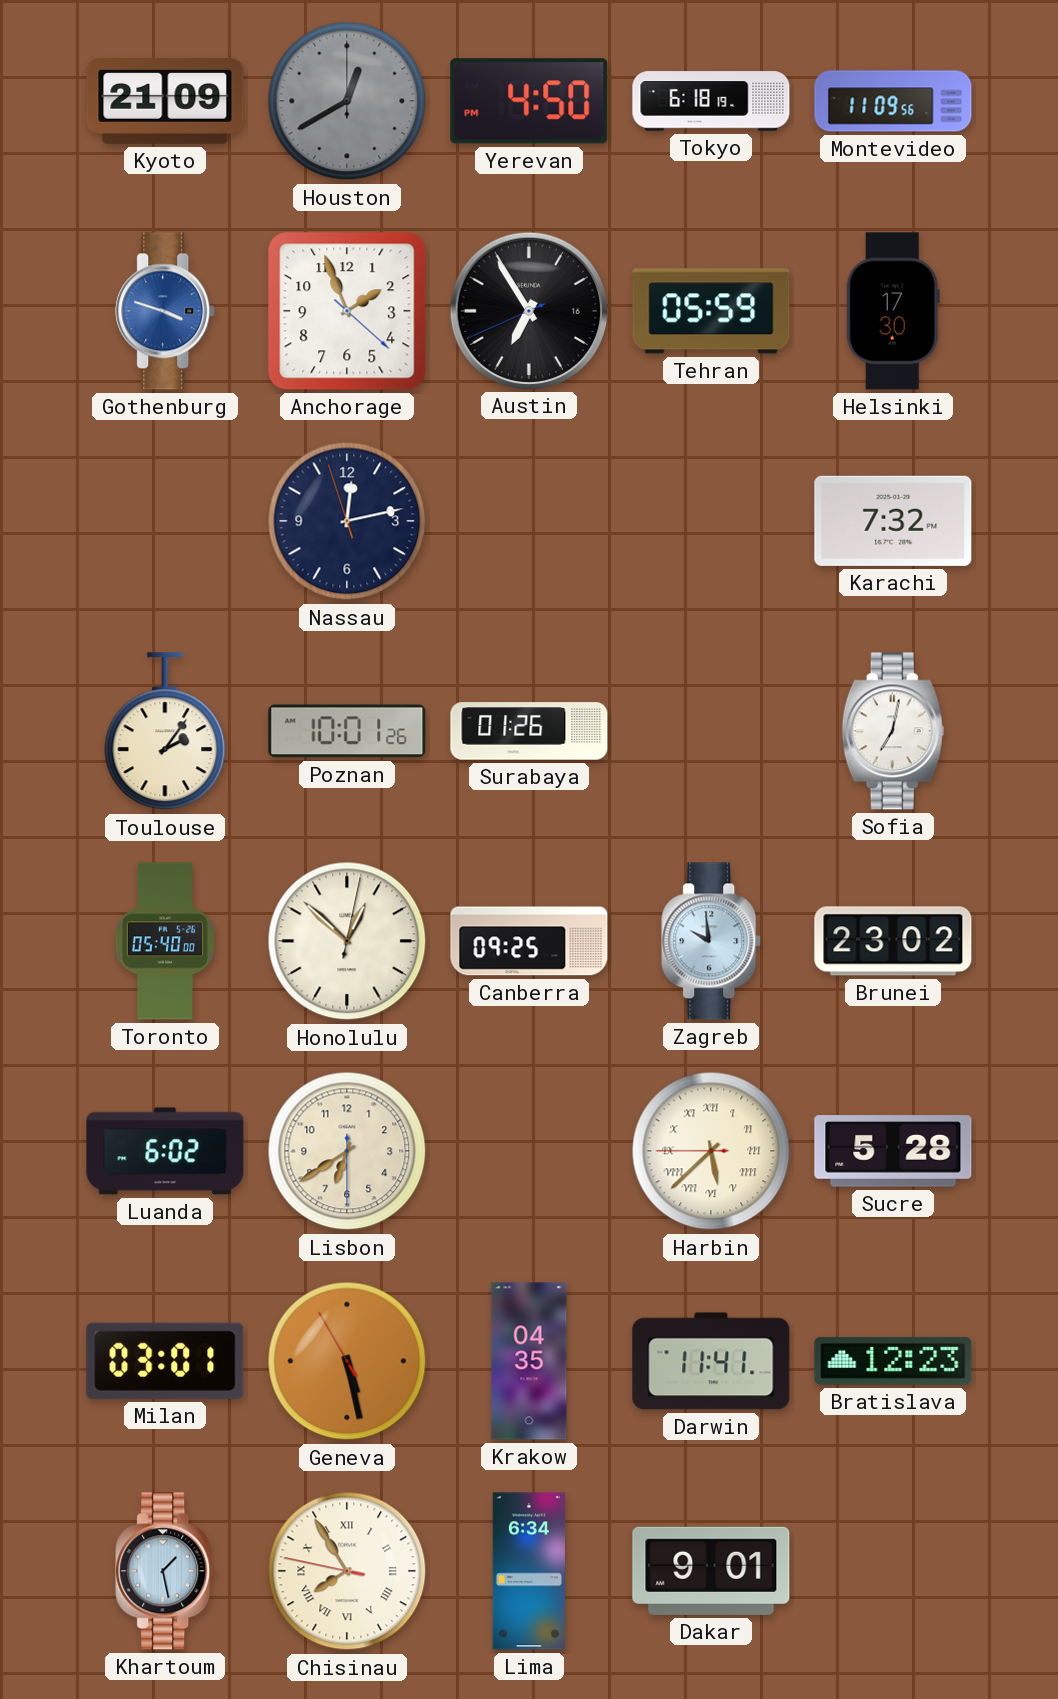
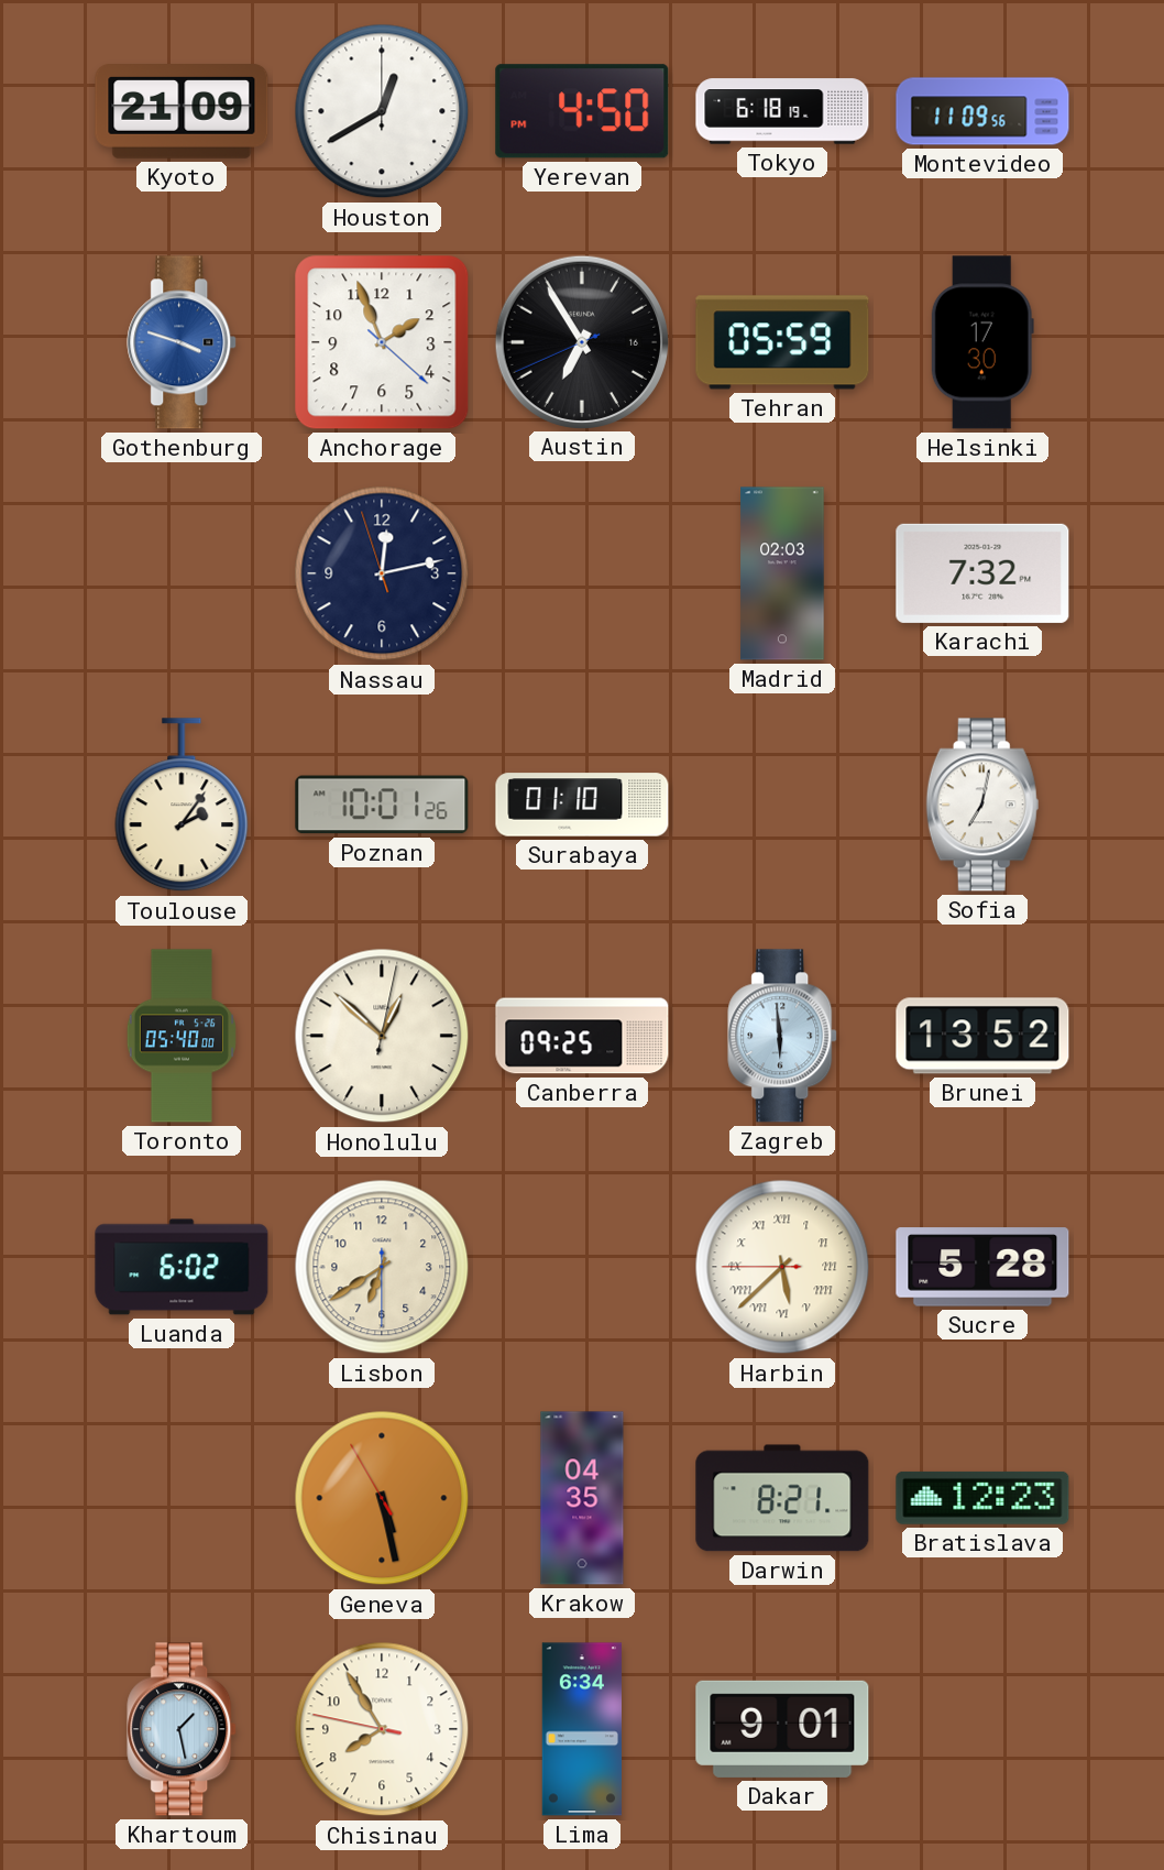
Houston dial: grey -> white
Madrid: none -> 02:03
Surabaya: 01:26 -> 01:10
Zagreb: 9:59 -> 5:59
Brunei: 23:02 -> 13:52
Milan: 03:01 -> none
Darwin: 11:41 -> 8:21
Chisinau numerals: Roman -> Arabic
